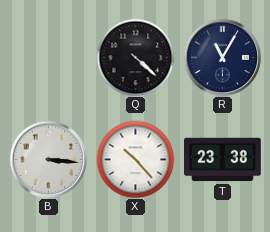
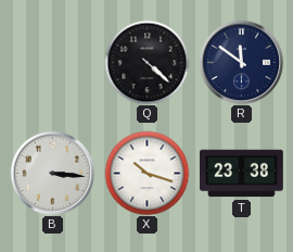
R: 11:05 -> 11:51
X: 10:23 -> 10:18
